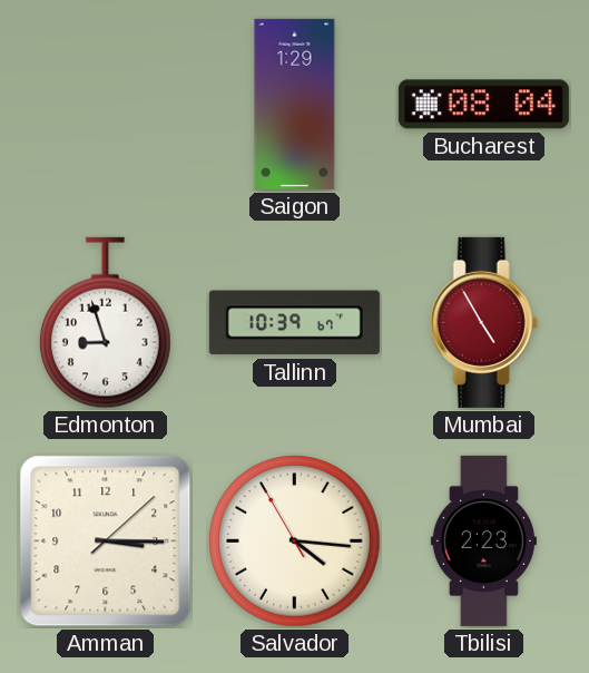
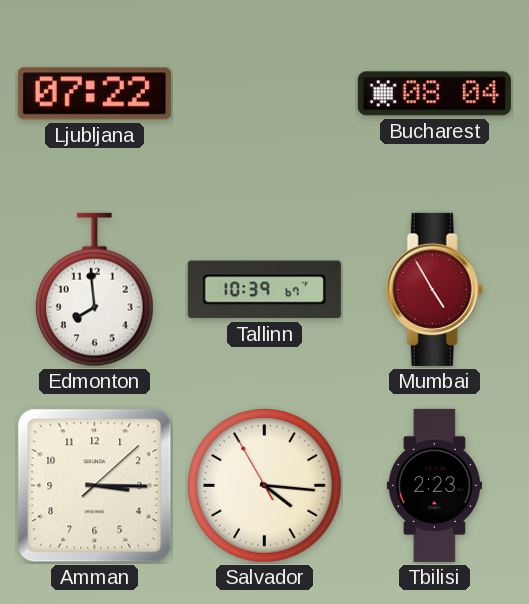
Ljubljana: none -> 07:22
Saigon: 1:29 -> none
Edmonton: 8:57 -> 7:59
